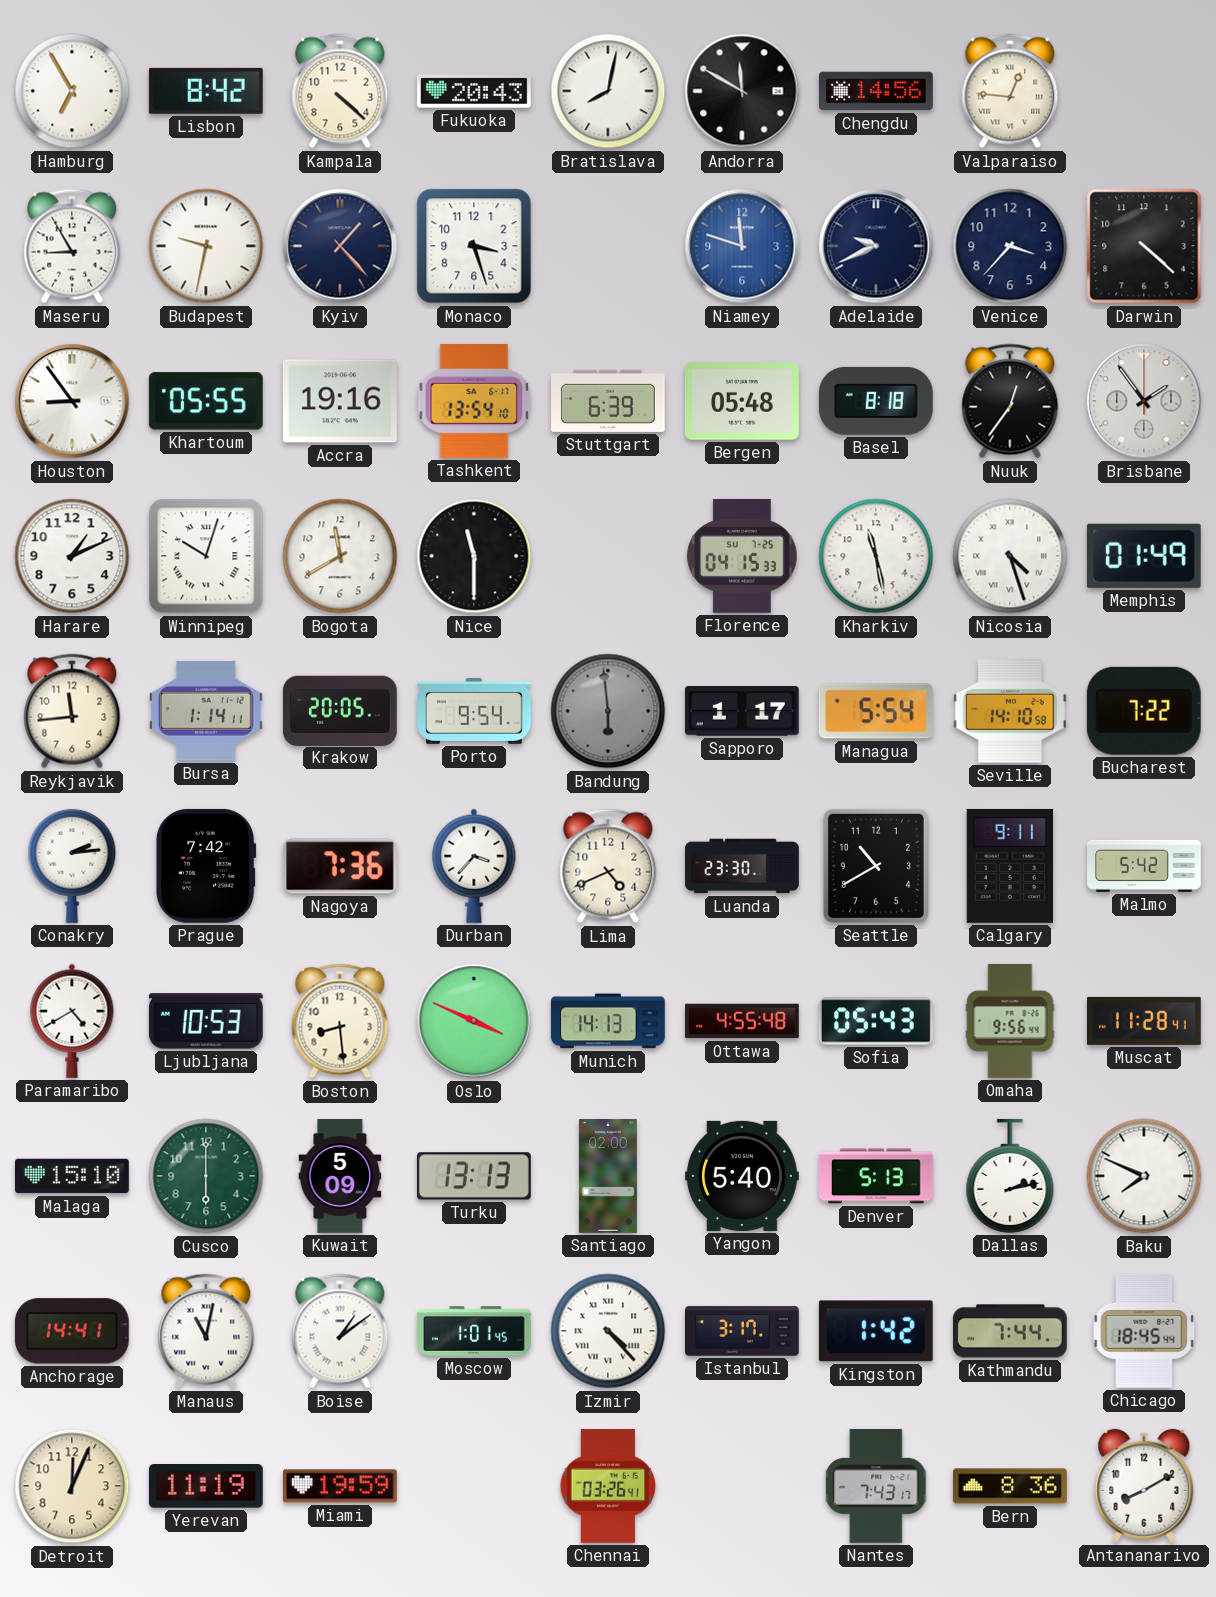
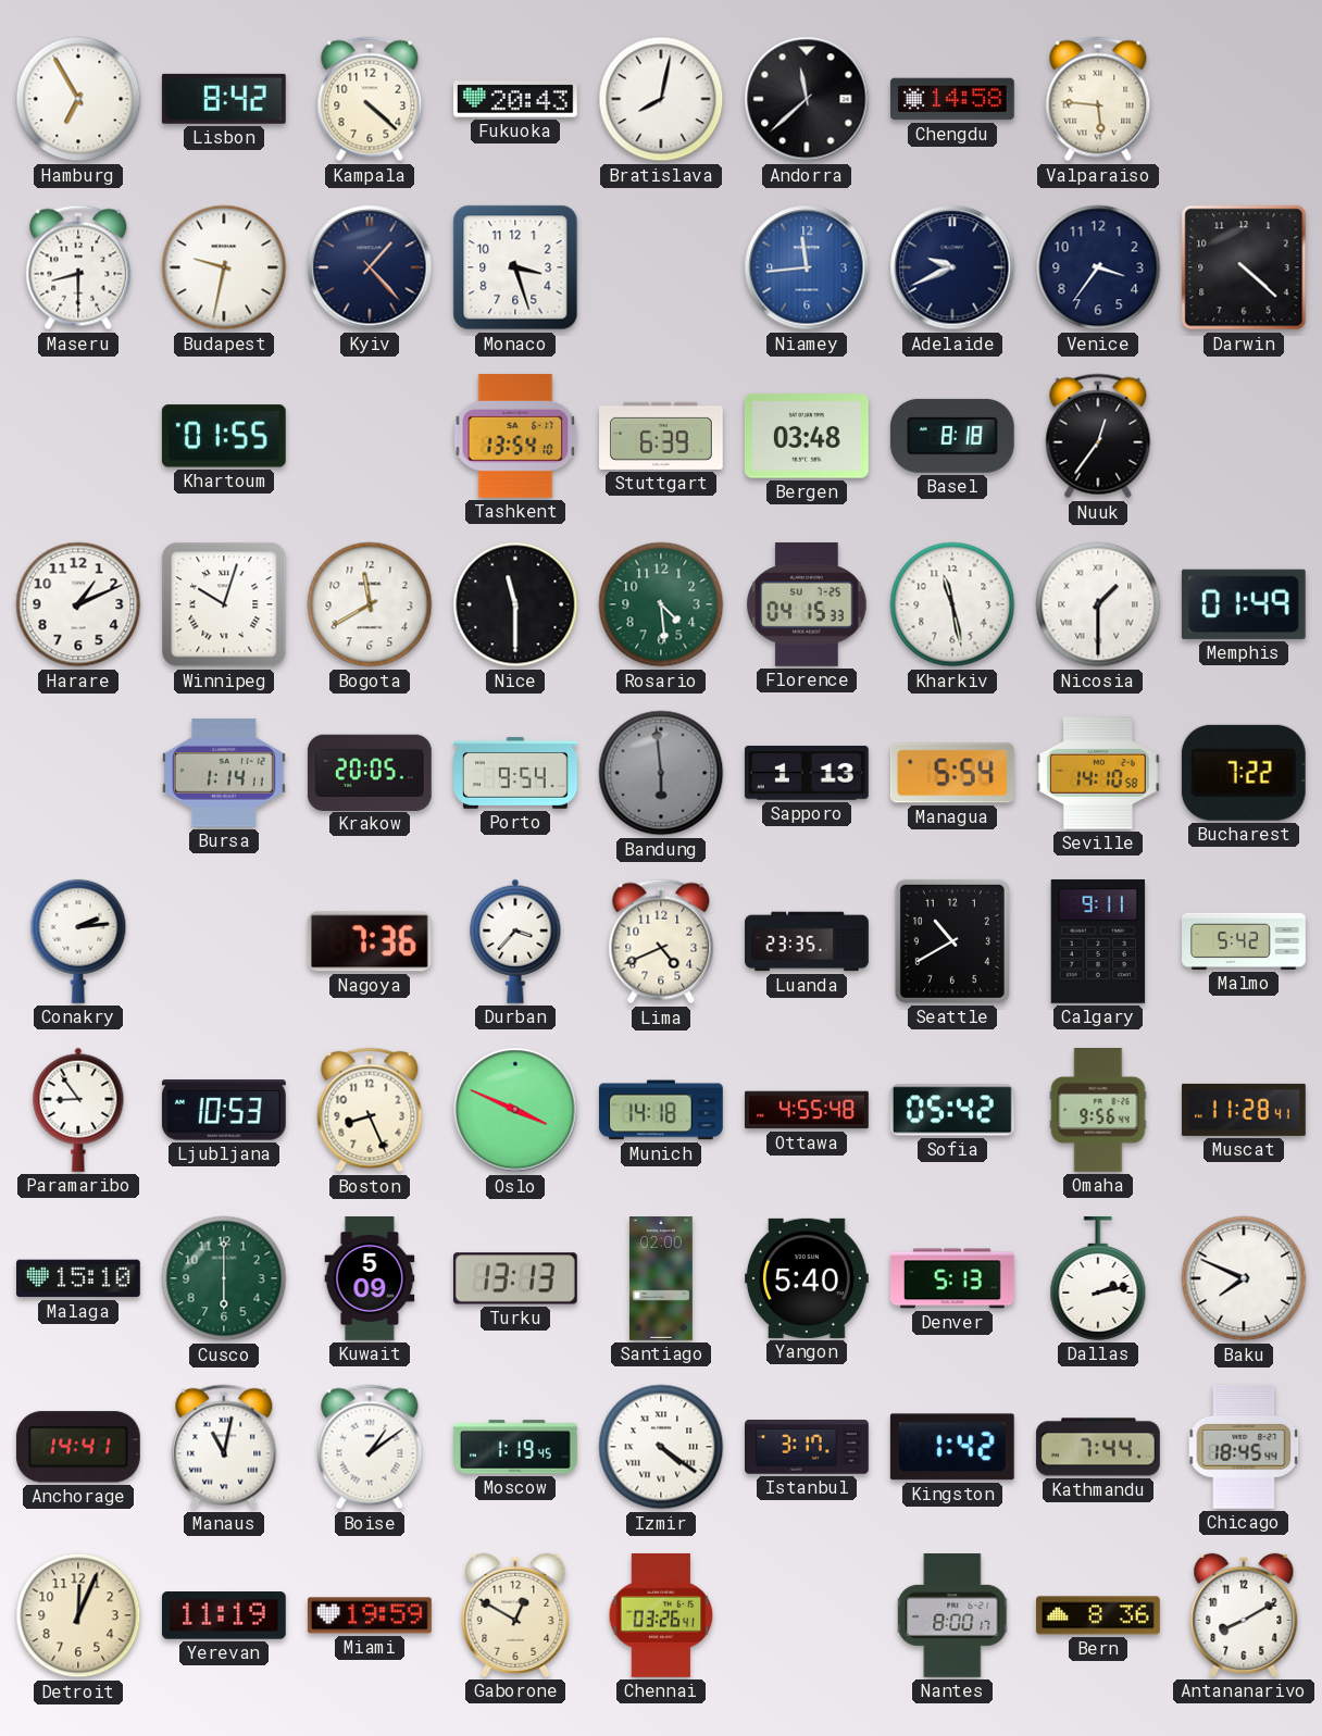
Andorra: 11:50 -> 11:38
Chengdu: 14:56 -> 14:58
Valparaiso: 12:46 -> 5:46
Maseru: 8:55 -> 8:30
Niamey: 11:48 -> 11:44
Venice: 3:37 -> 3:36
Houston: 8:54 -> none
Khartoum: 05:55 -> 01:55
Accra: 19:16 -> none
Bergen: 05:48 -> 03:48
Brisbane: 1:54 -> none
Rosario: none -> 4:29
Nicosia: 4:27 -> 1:30
Reykjavik: 11:44 -> none
Sapporo: 1:17 -> 1:13
Prague: 7:42 -> none
Luanda: 23:30 -> 23:35
Paramaribo: 4:40 -> 8:54
Boston: 8:29 -> 8:26
Munich: 14:13 -> 14:18
Sofia: 05:43 -> 05:42
Moscow: 1:01 -> 1:19
Izmir: 4:23 -> 4:21
Gaborone: none -> 12:50
Nantes: 7:43 -> 8:00
